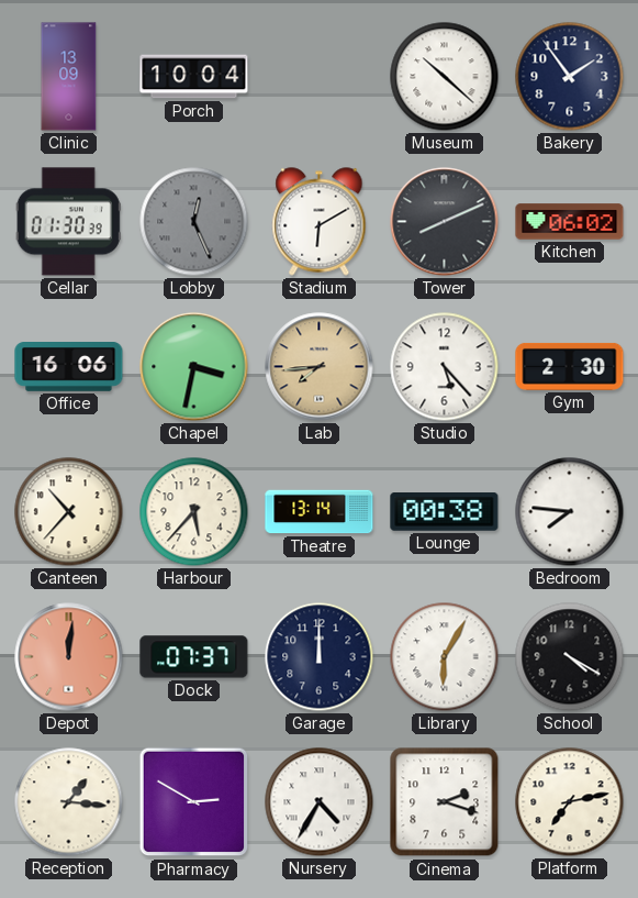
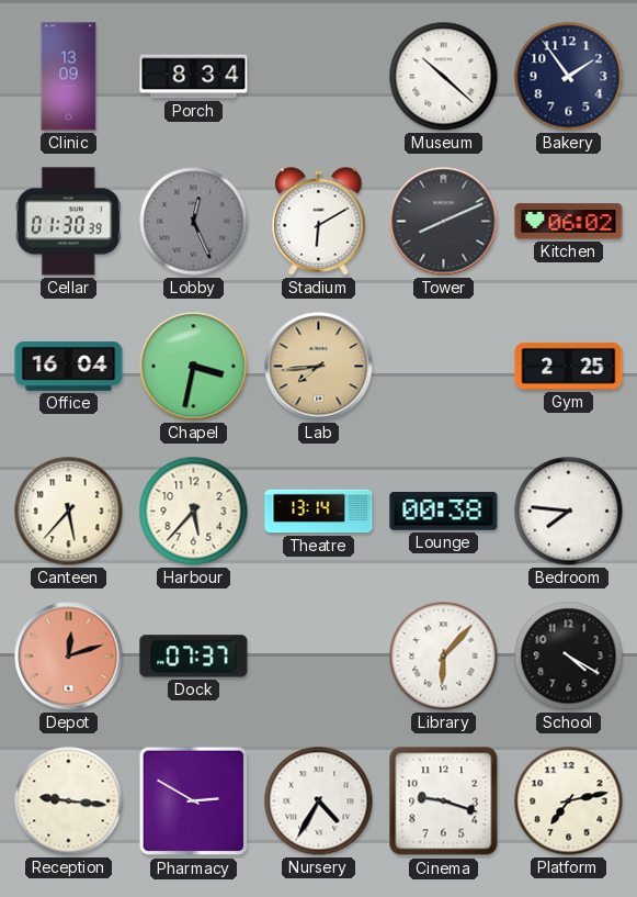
Porch: 10:04 -> 8:34
Office: 16:06 -> 16:04
Studio: 5:23 -> none
Gym: 2:30 -> 2:25
Canteen: 10:37 -> 5:37
Depot: 12:01 -> 12:12
Garage: 12:00 -> none
Library: 6:05 -> 6:07
Reception: 1:16 -> 9:16
Cinema: 2:18 -> 9:18
